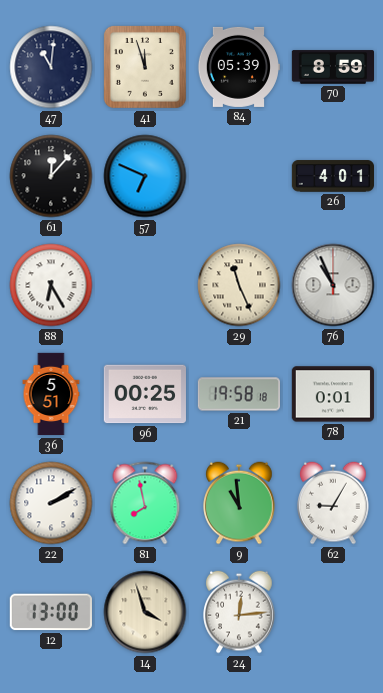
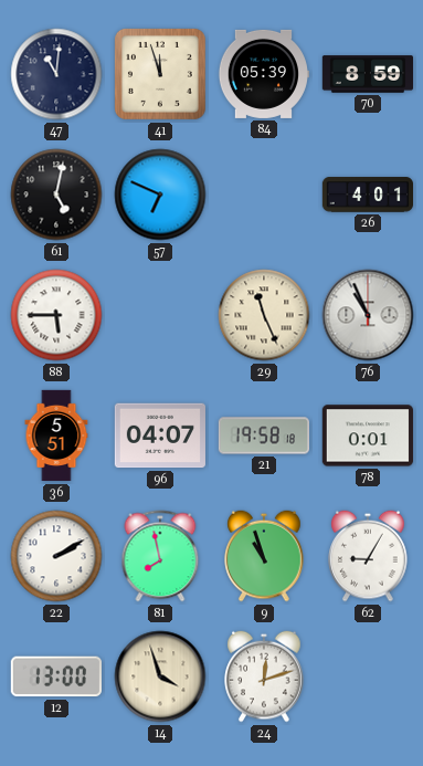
61: 12:07 -> 5:02
88: 6:25 -> 5:45
96: 00:25 -> 04:07
9: 10:59 -> 10:57
24: 12:14 -> 12:12
